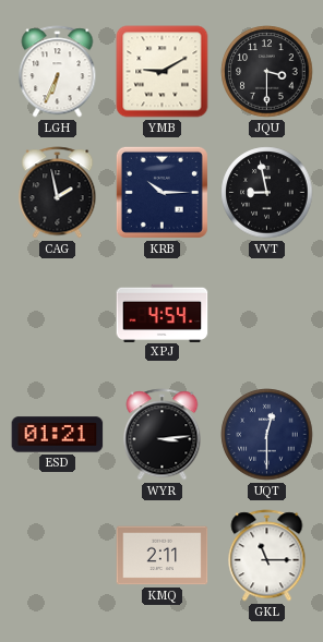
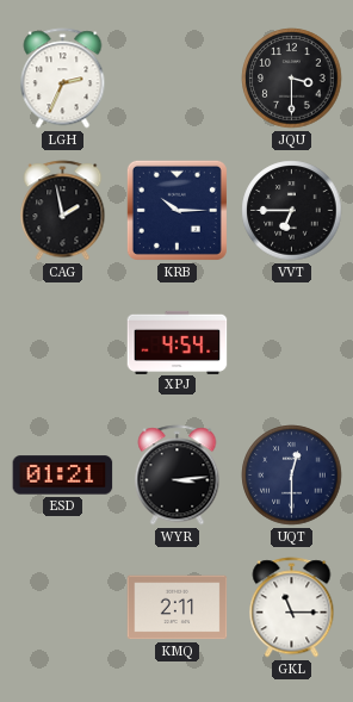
LGH: 6:34 -> 2:34
YMB: 9:10 -> none
VVT: 8:58 -> 6:45
